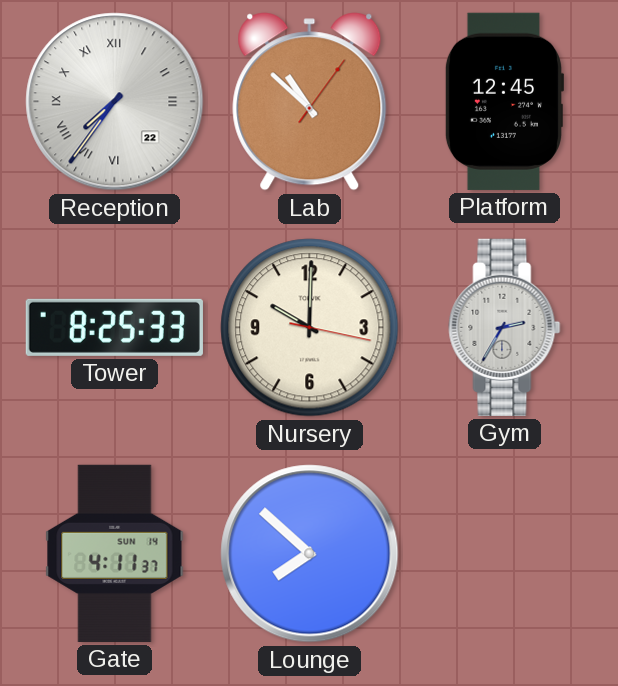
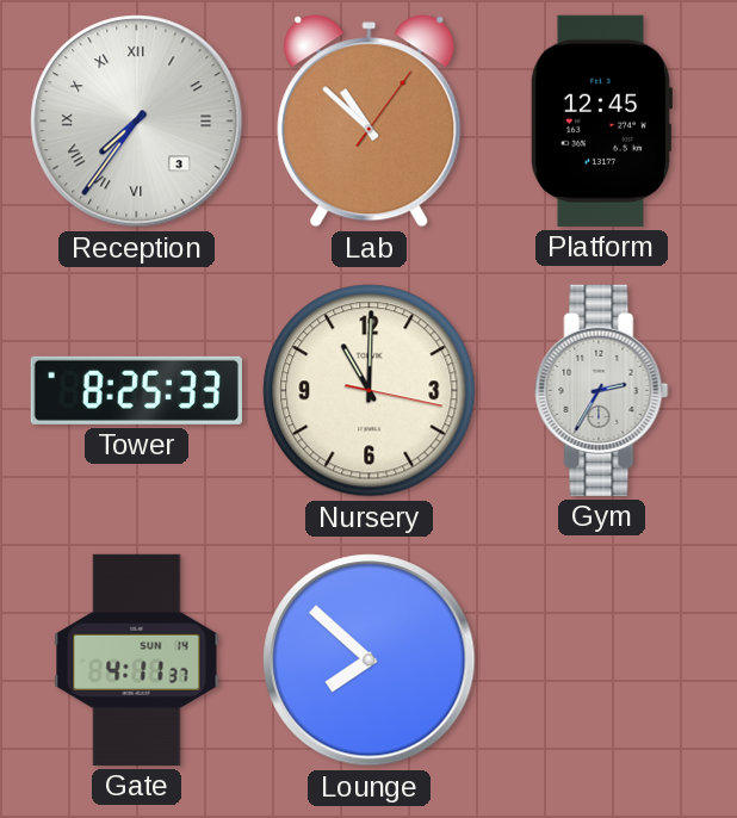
Reception date: 22 -> 3
Nursery: 10:00 -> 11:00
